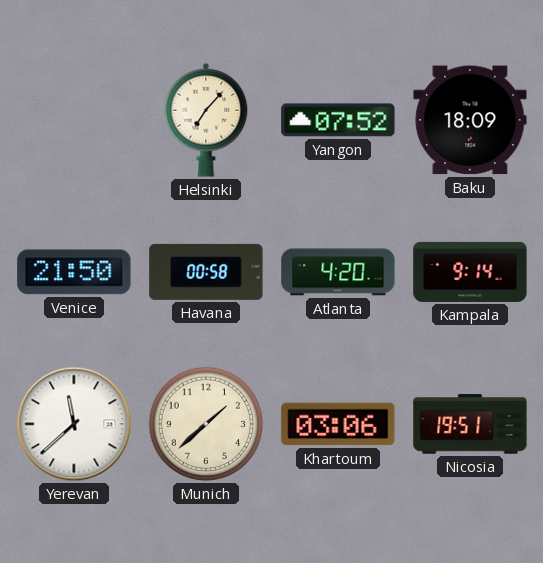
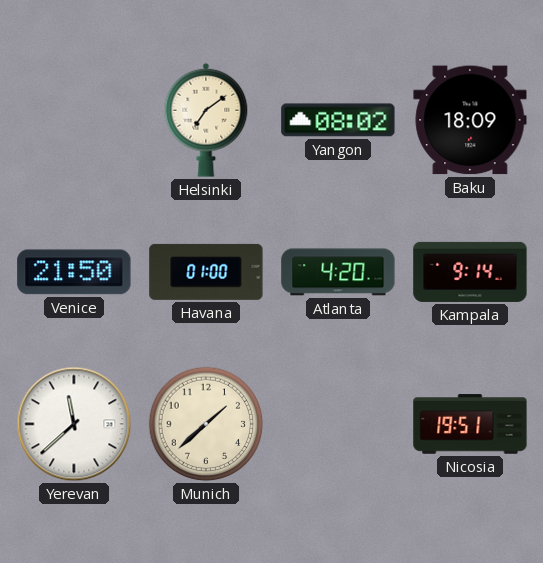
Helsinki: 7:07 -> 7:09
Yangon: 07:52 -> 08:02
Havana: 00:58 -> 01:00
Khartoum: 03:06 -> none
